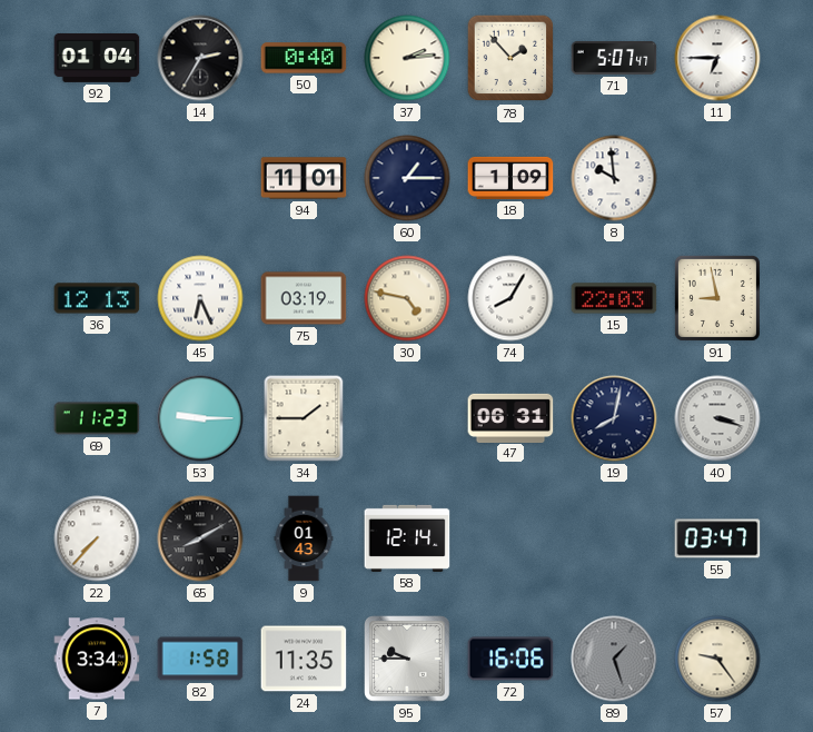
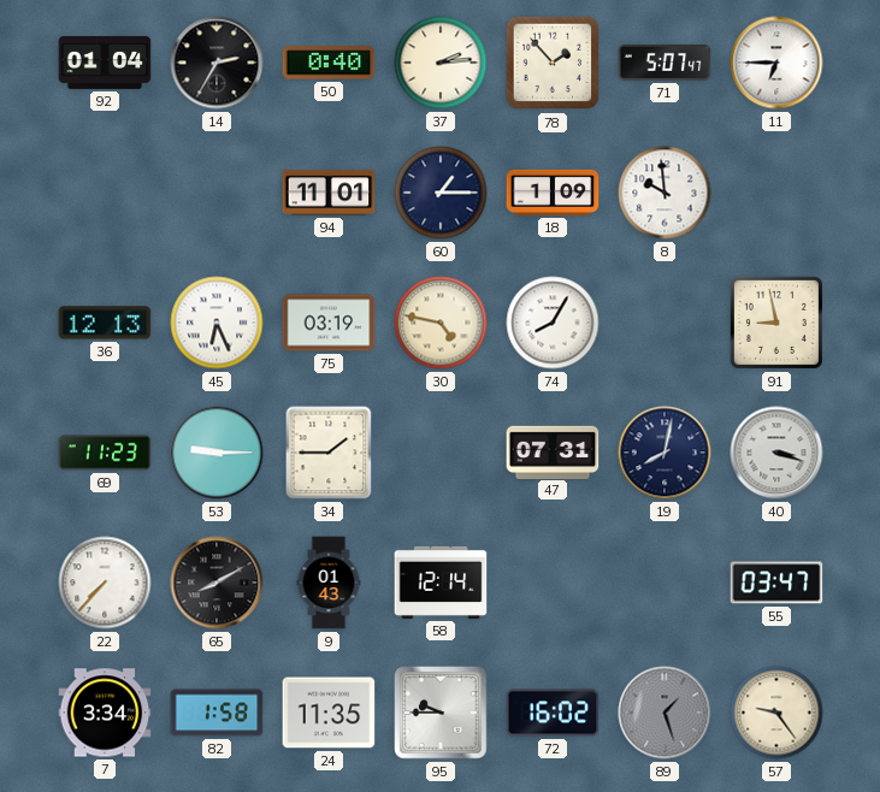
15: 22:03 -> none
47: 06:31 -> 07:31
72: 16:06 -> 16:02
